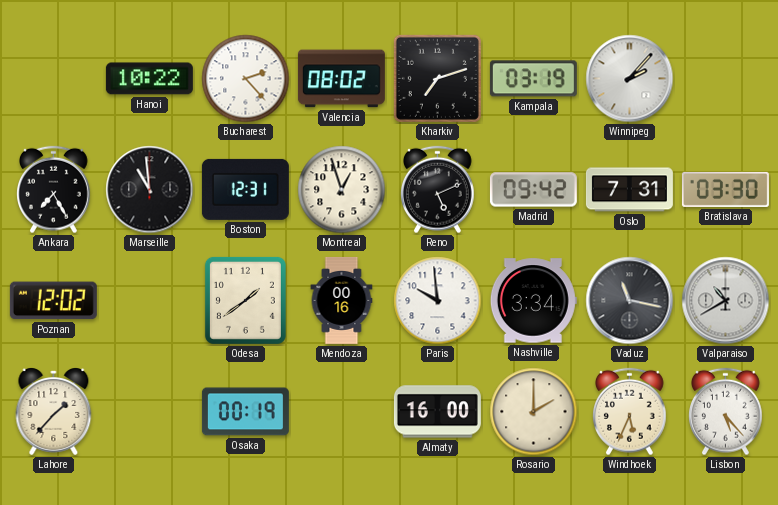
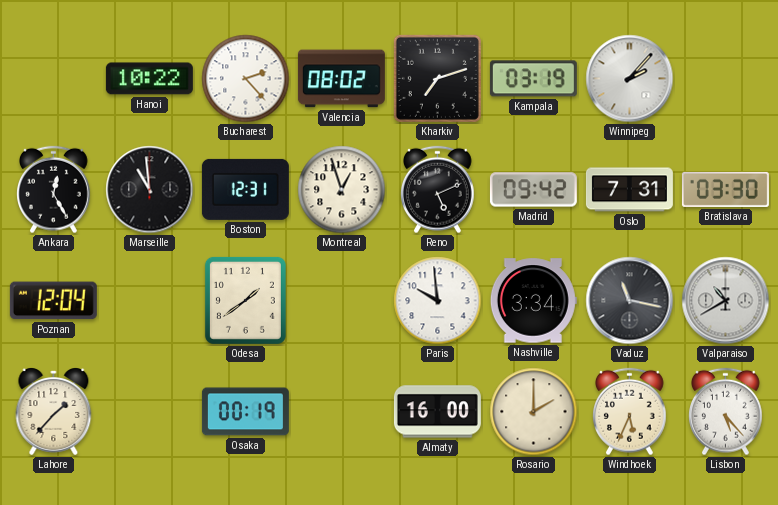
Ankara: 7:25 -> 12:25
Poznan: 12:02 -> 12:04
Mendoza: 00:16 -> none
